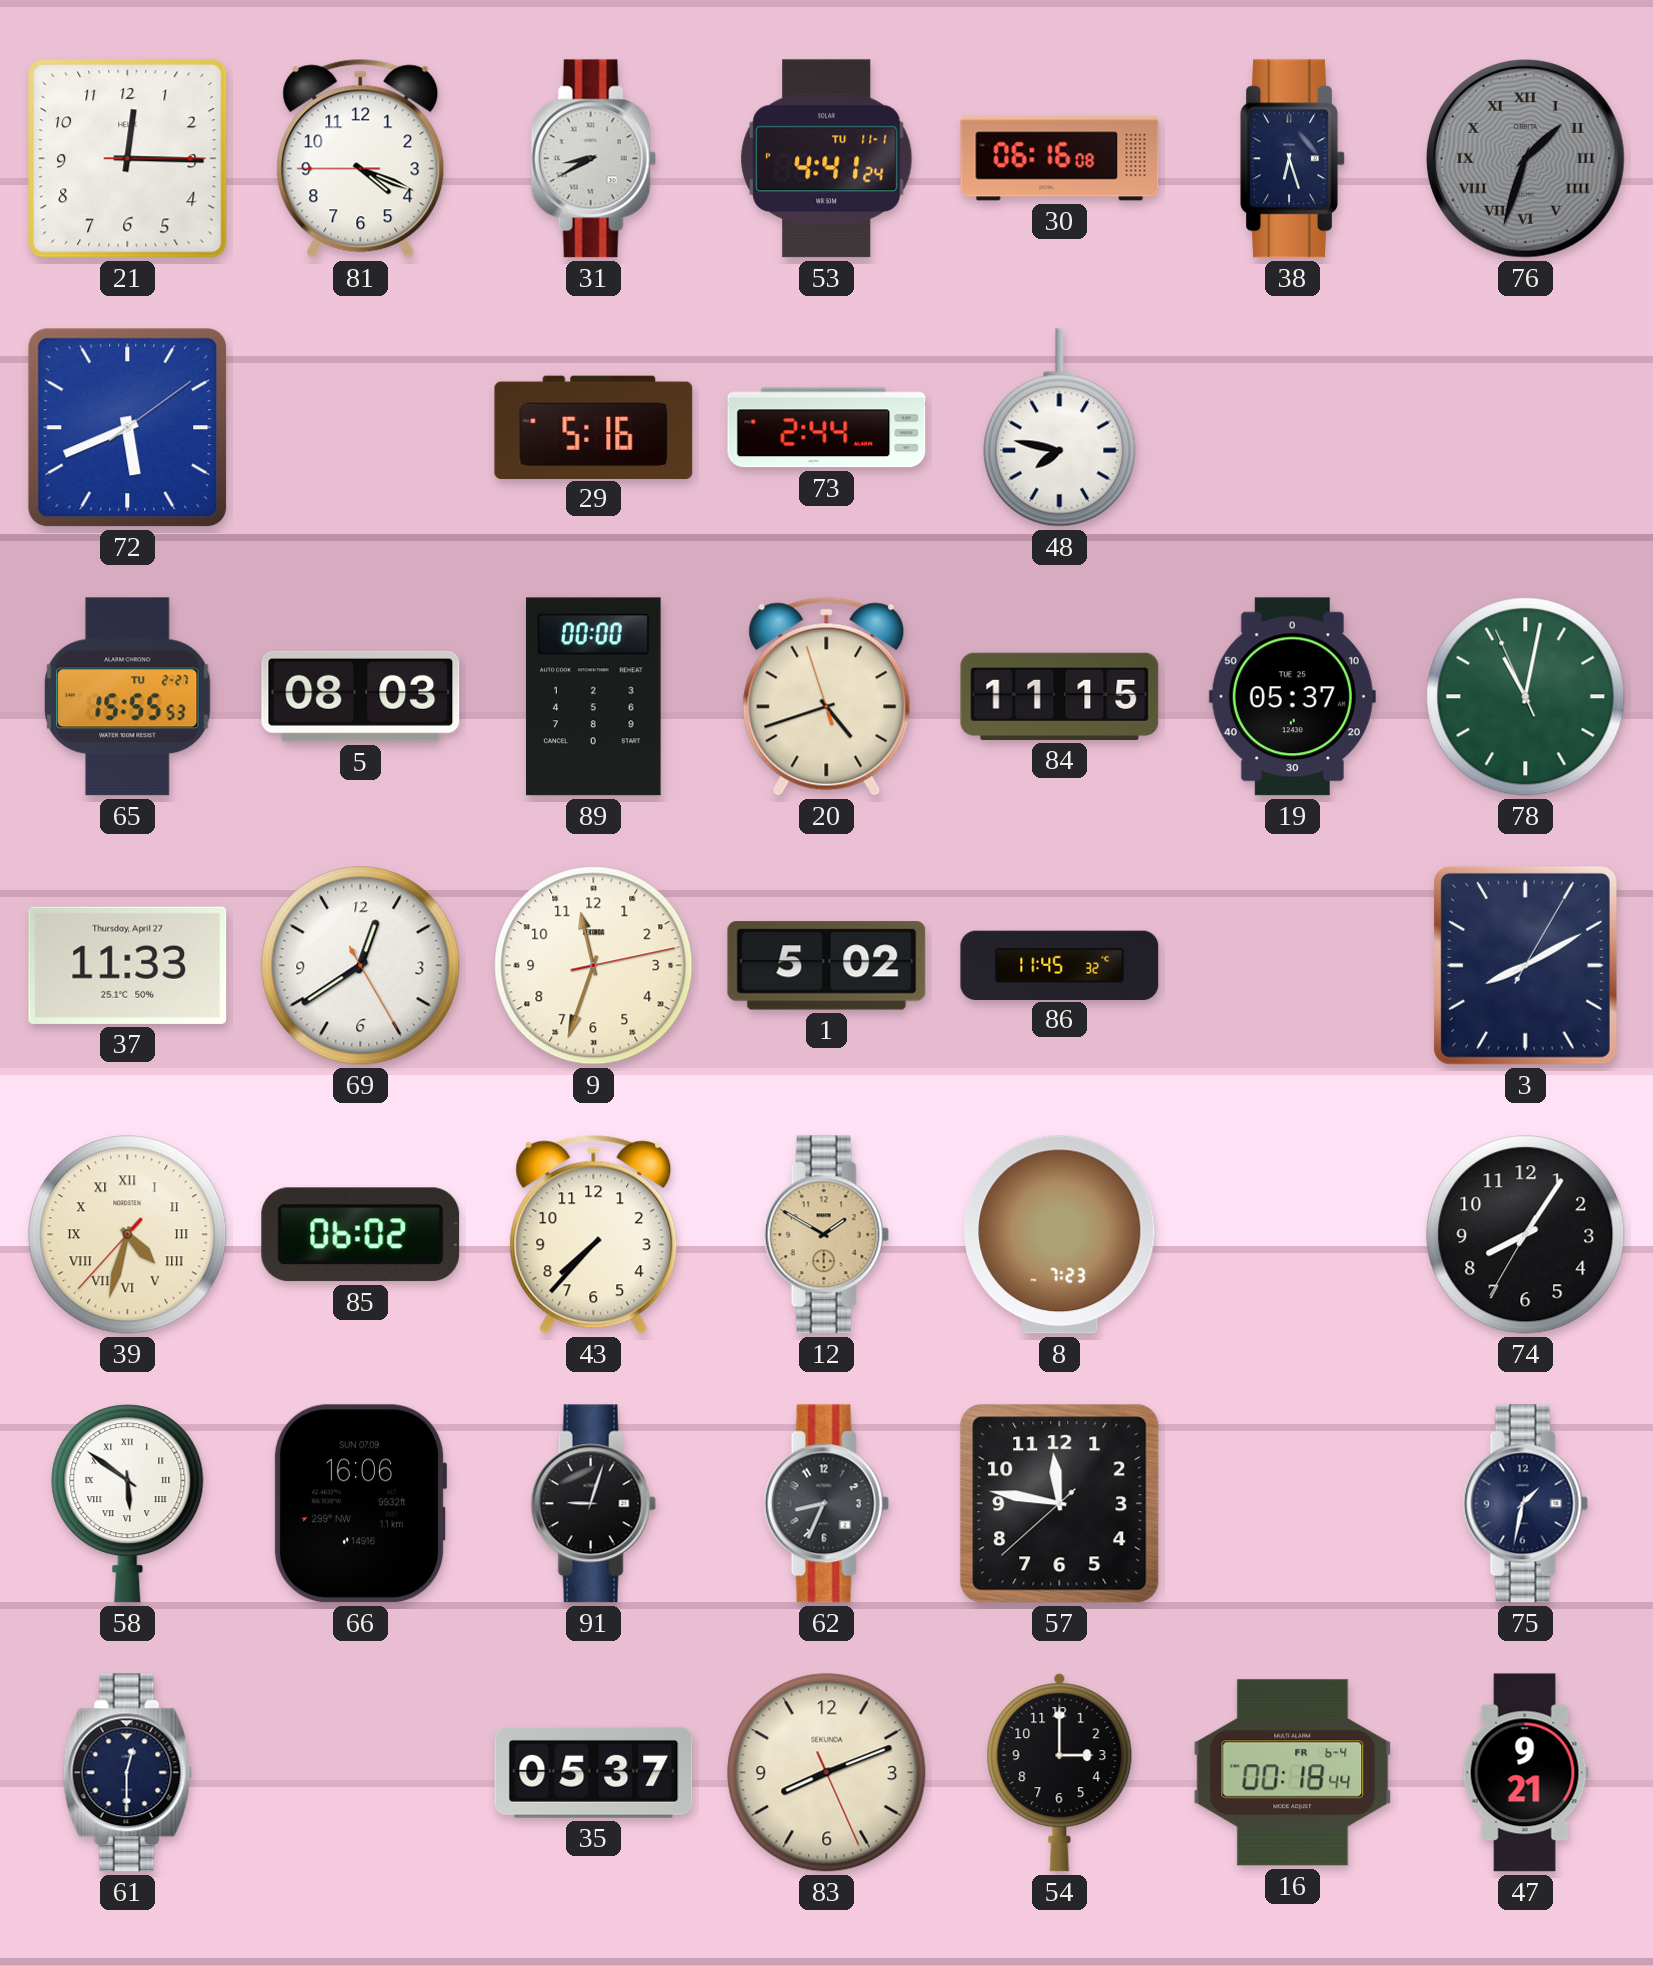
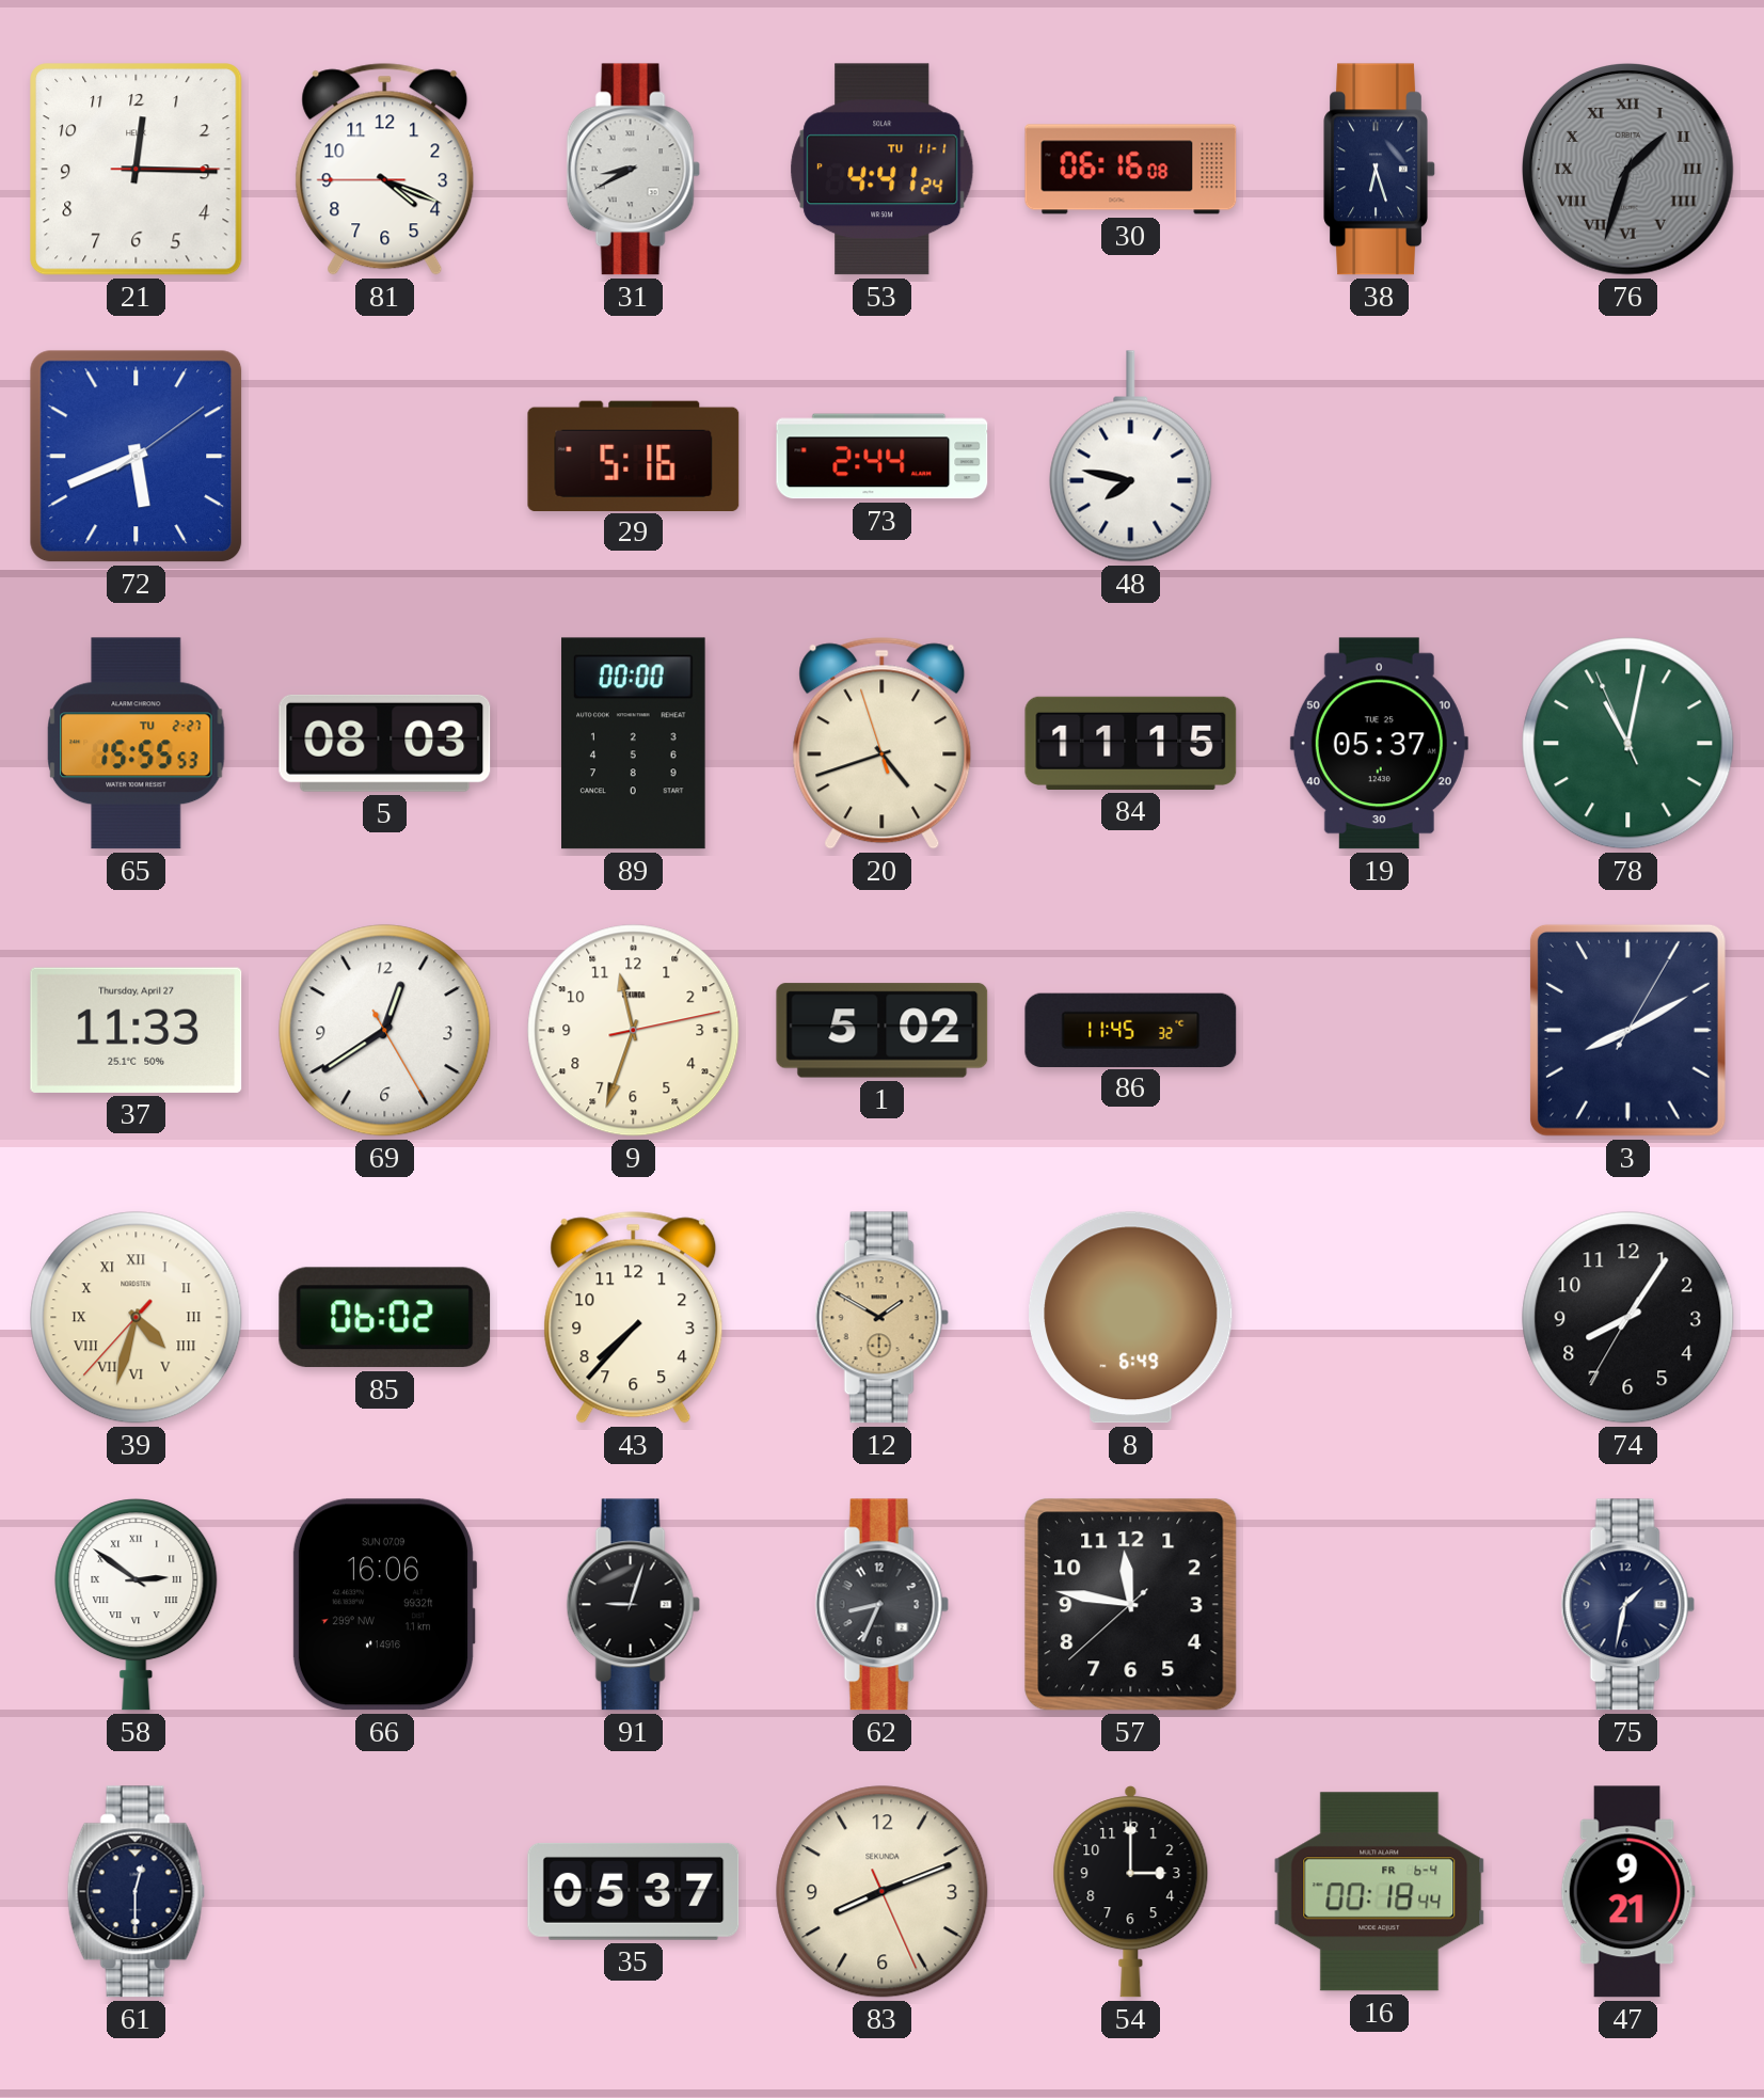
8: 7:23 -> 6:49
58: 5:51 -> 2:51
